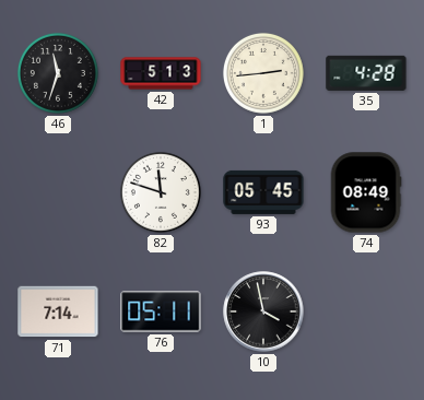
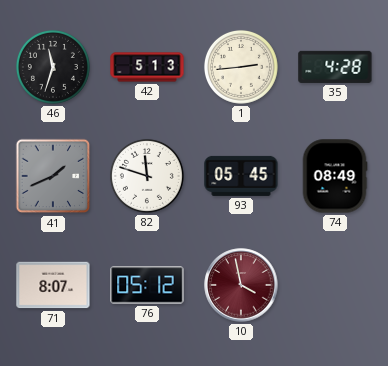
41: none -> 1:41
71: 7:14 -> 8:07
76: 05:11 -> 05:12
10 dial: black -> burgundy
